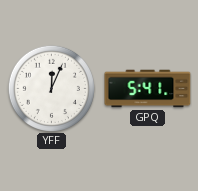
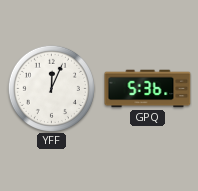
GPQ: 5:41 -> 5:36
